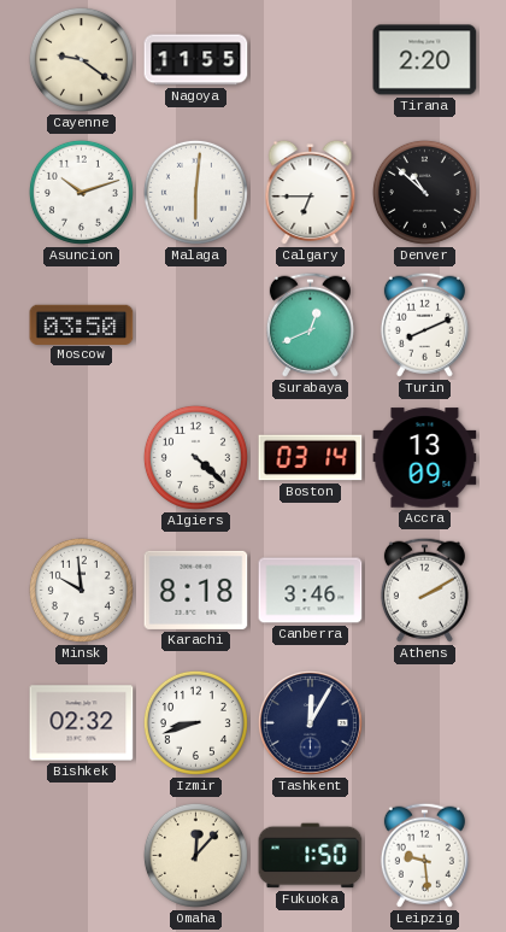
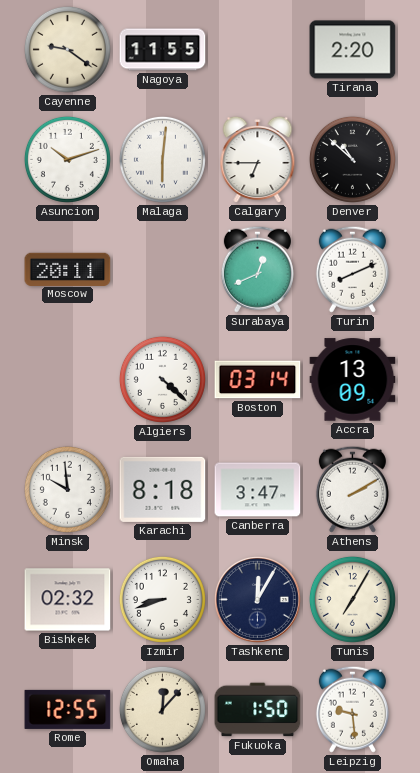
Moscow: 03:50 -> 20:11
Canberra: 3:46 -> 3:47
Tunis: none -> 7:05
Rome: none -> 12:55
